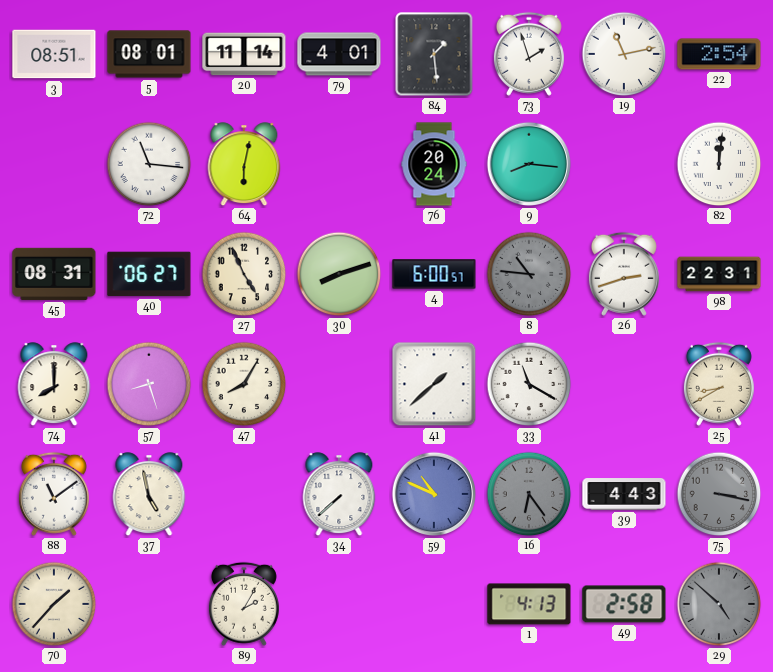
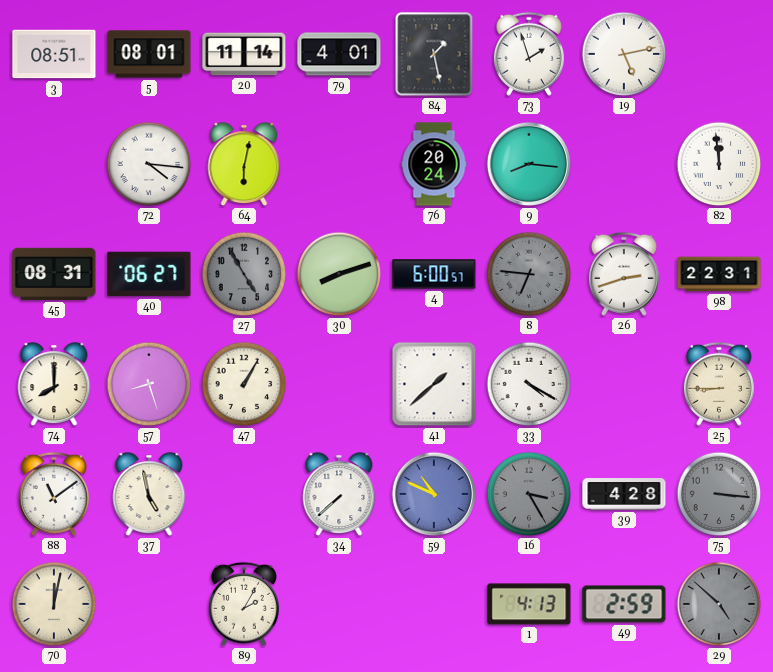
84: 1:29 -> 1:28
19: 11:13 -> 5:13
22: 2:54 -> none
72: 11:16 -> 4:16
82: 12:01 -> 11:59
27: 4:56 -> 4:55
27 dial: cream -> grey
8: 10:46 -> 6:46
47: 8:05 -> 1:05
33: 11:20 -> 4:20
25: 8:40 -> 8:45
16: 6:24 -> 3:25
39: 4:43 -> 4:28
75: 3:17 -> 3:16
70: 1:37 -> 12:02
49: 2:58 -> 2:59
